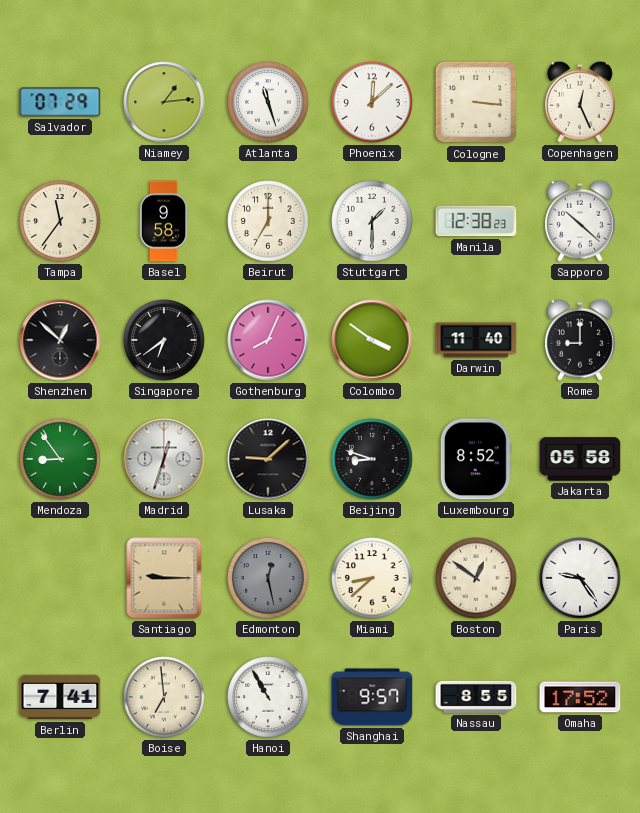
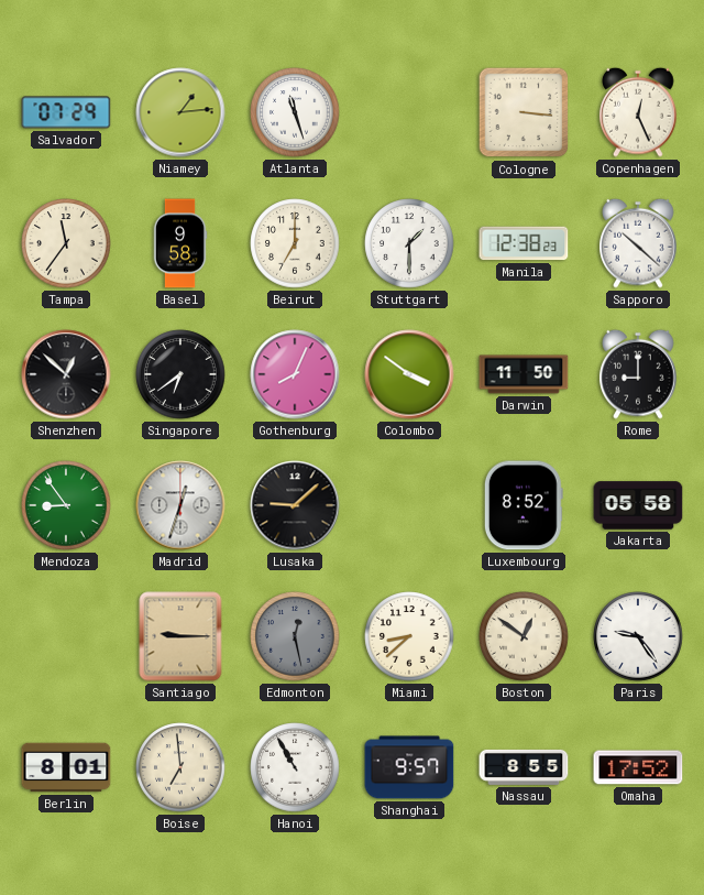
Phoenix: 12:08 -> none
Darwin: 11:40 -> 11:50
Beijing: 8:48 -> none
Berlin: 7:41 -> 8:01
